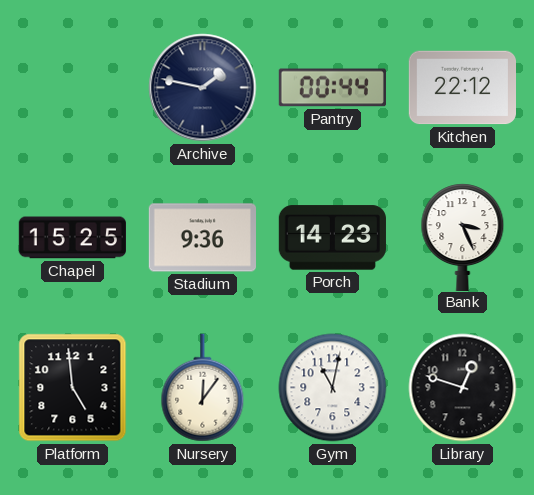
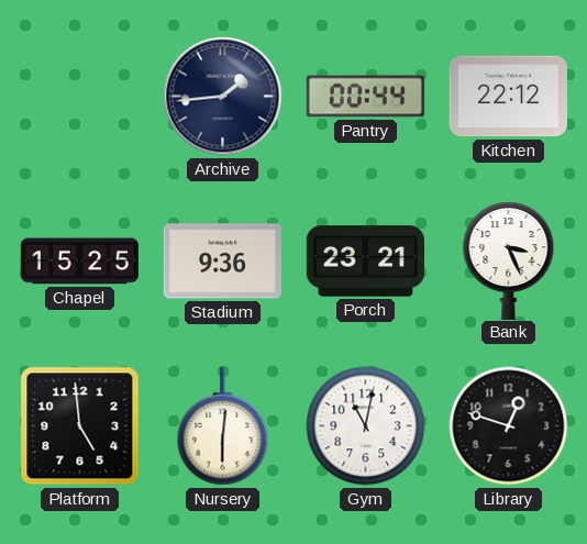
Archive: 1:47 -> 1:44
Porch: 14:23 -> 23:21
Nursery: 12:06 -> 6:01
